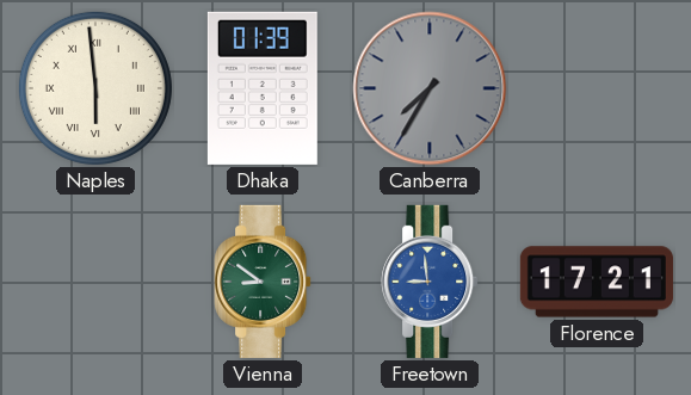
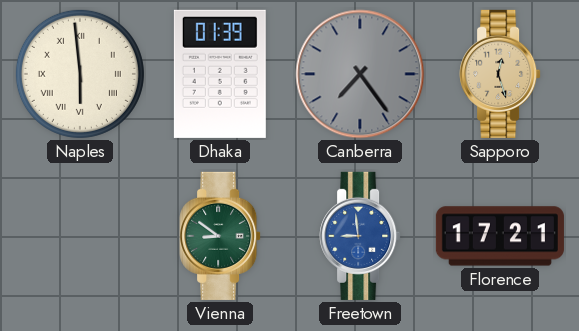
Canberra: 7:35 -> 7:24
Sapporo: none -> 12:27
